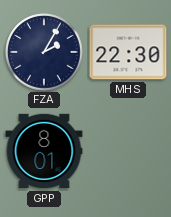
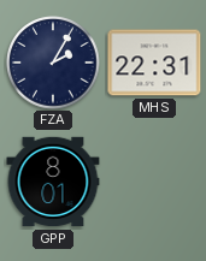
MHS: 22:30 -> 22:31
